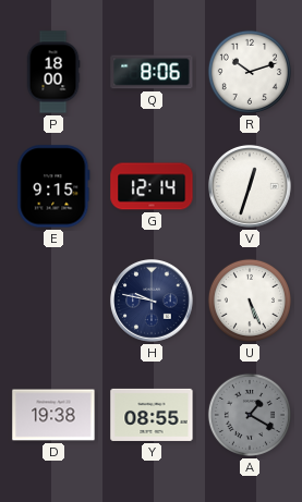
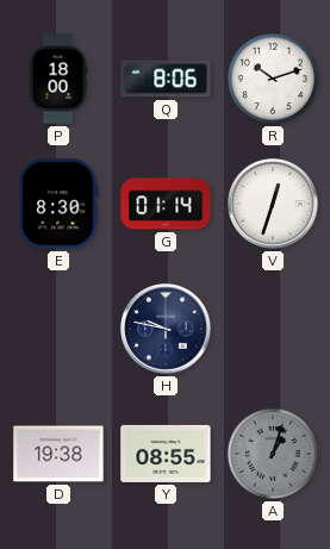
E: 9:15 -> 8:30
G: 12:14 -> 01:14
U: 5:26 -> none
A: 1:20 -> 1:03
